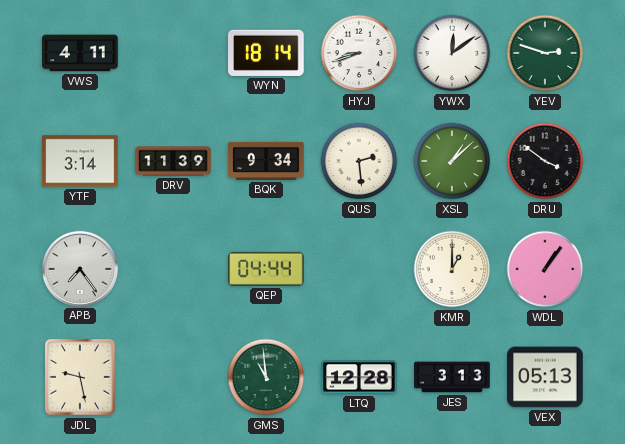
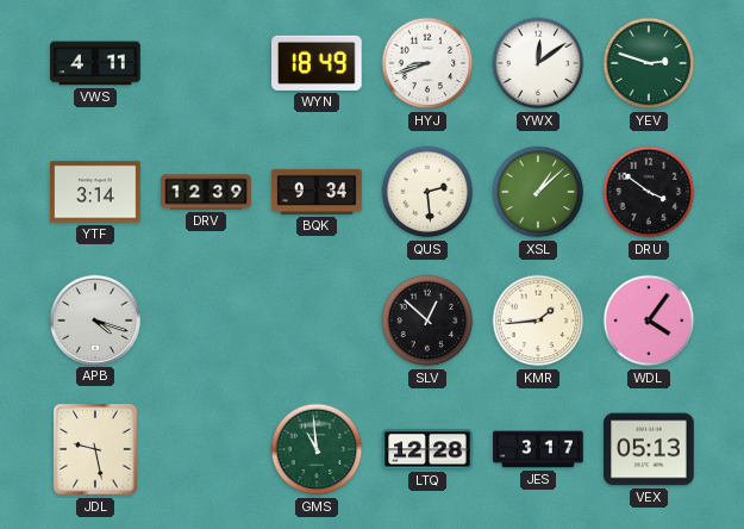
WYN: 18:14 -> 18:49
DRV: 11:39 -> 12:39
APB: 7:24 -> 4:18
QEP: 04:44 -> none
SLV: none -> 12:52
KMR: 1:00 -> 1:44
WDL: 1:06 -> 4:06
JES: 3:13 -> 3:17
